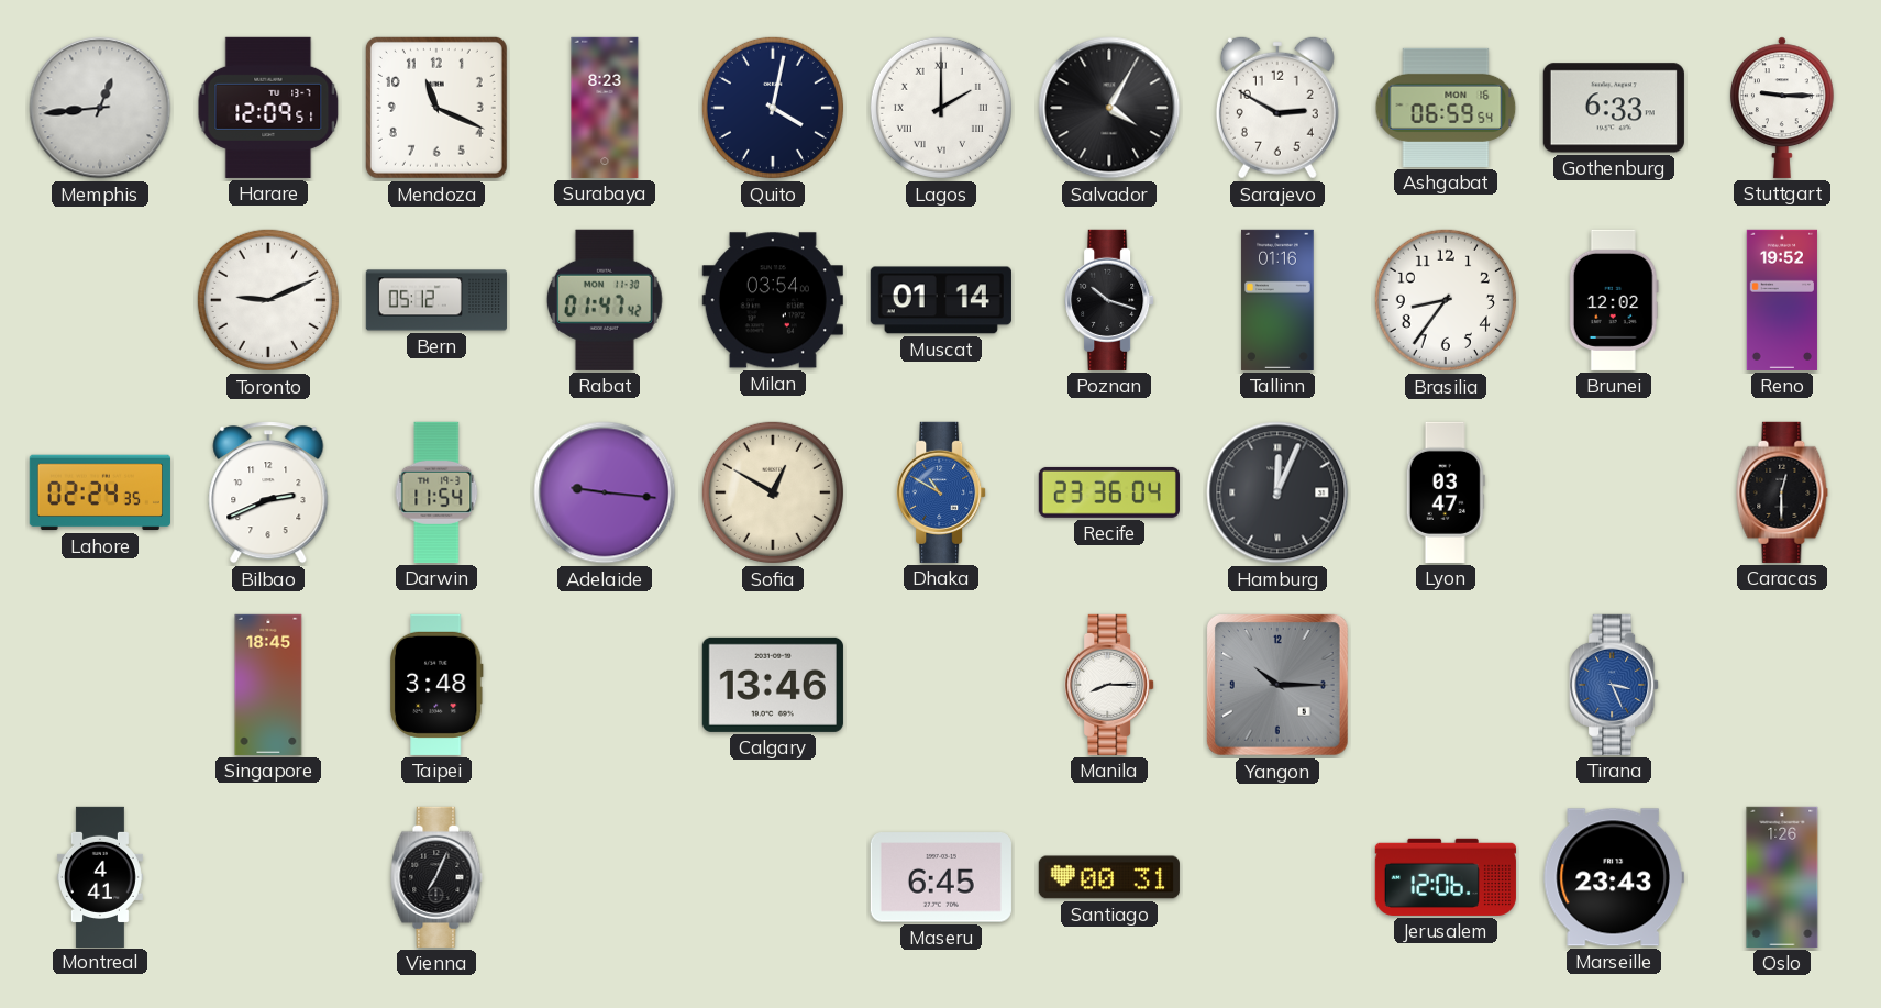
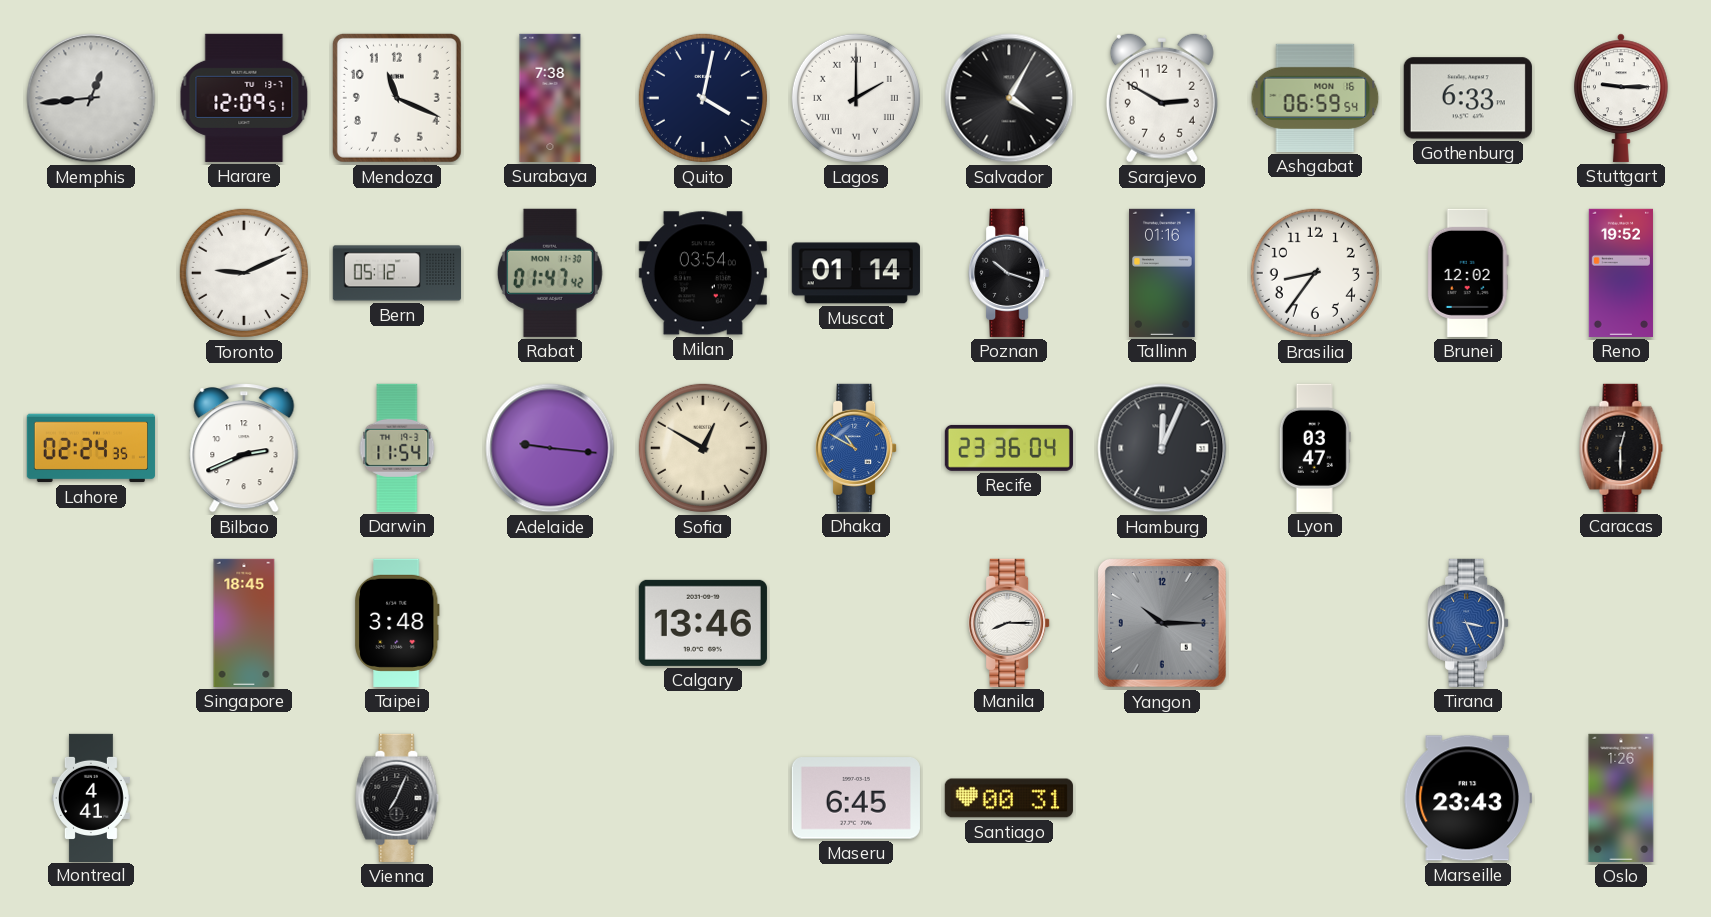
Surabaya: 8:23 -> 7:38
Jerusalem: 12:06 -> none
